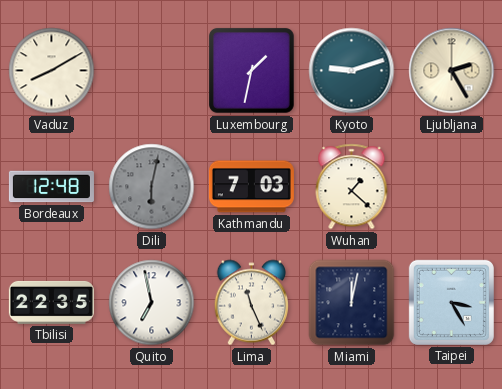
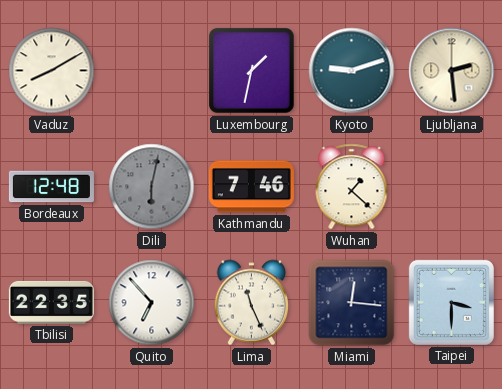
Ljubljana: 2:25 -> 2:29
Kathmandu: 7:03 -> 7:46
Quito: 6:58 -> 6:53
Miami: 12:02 -> 12:16
Taipei: 3:25 -> 3:30
